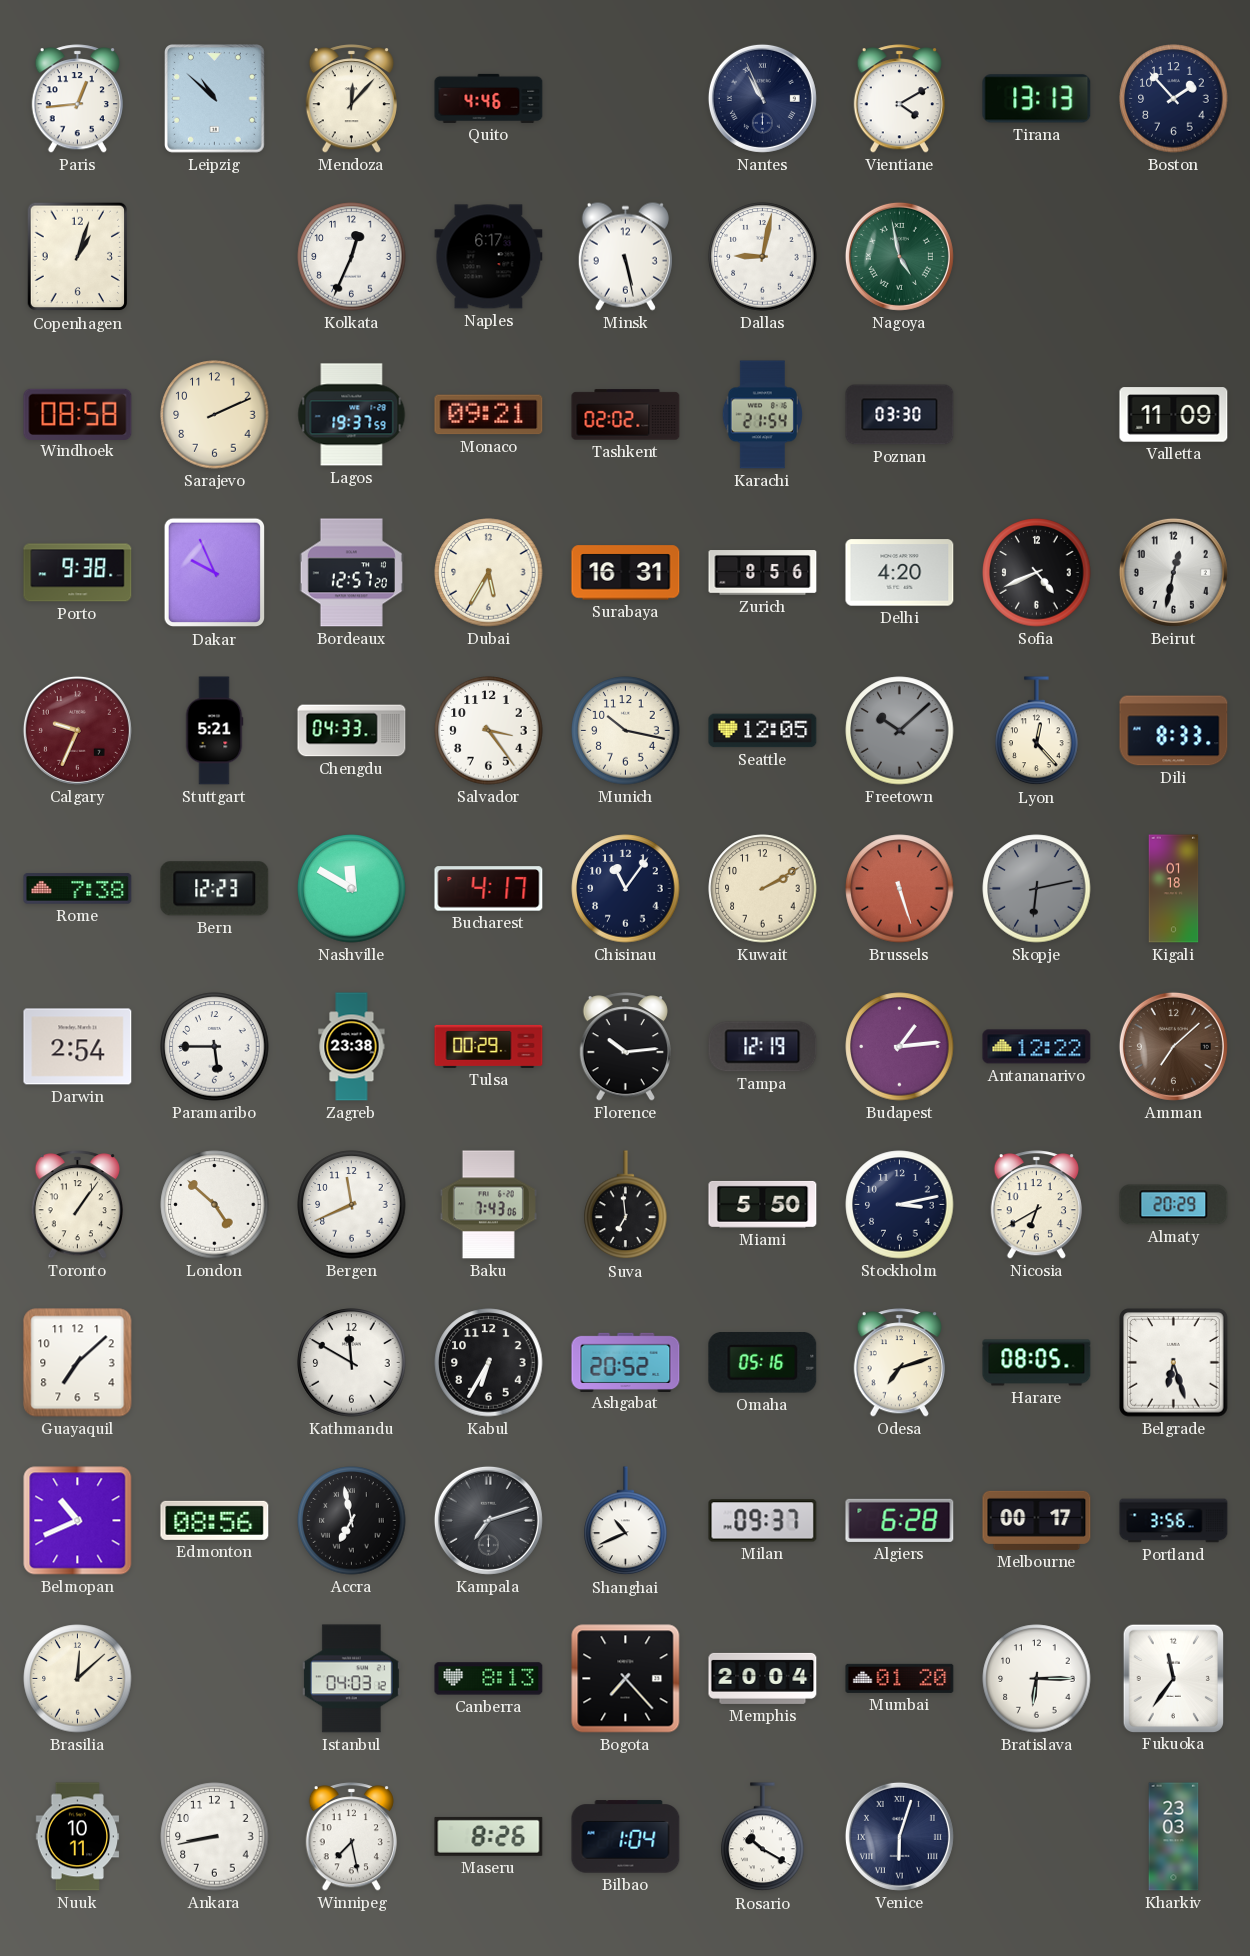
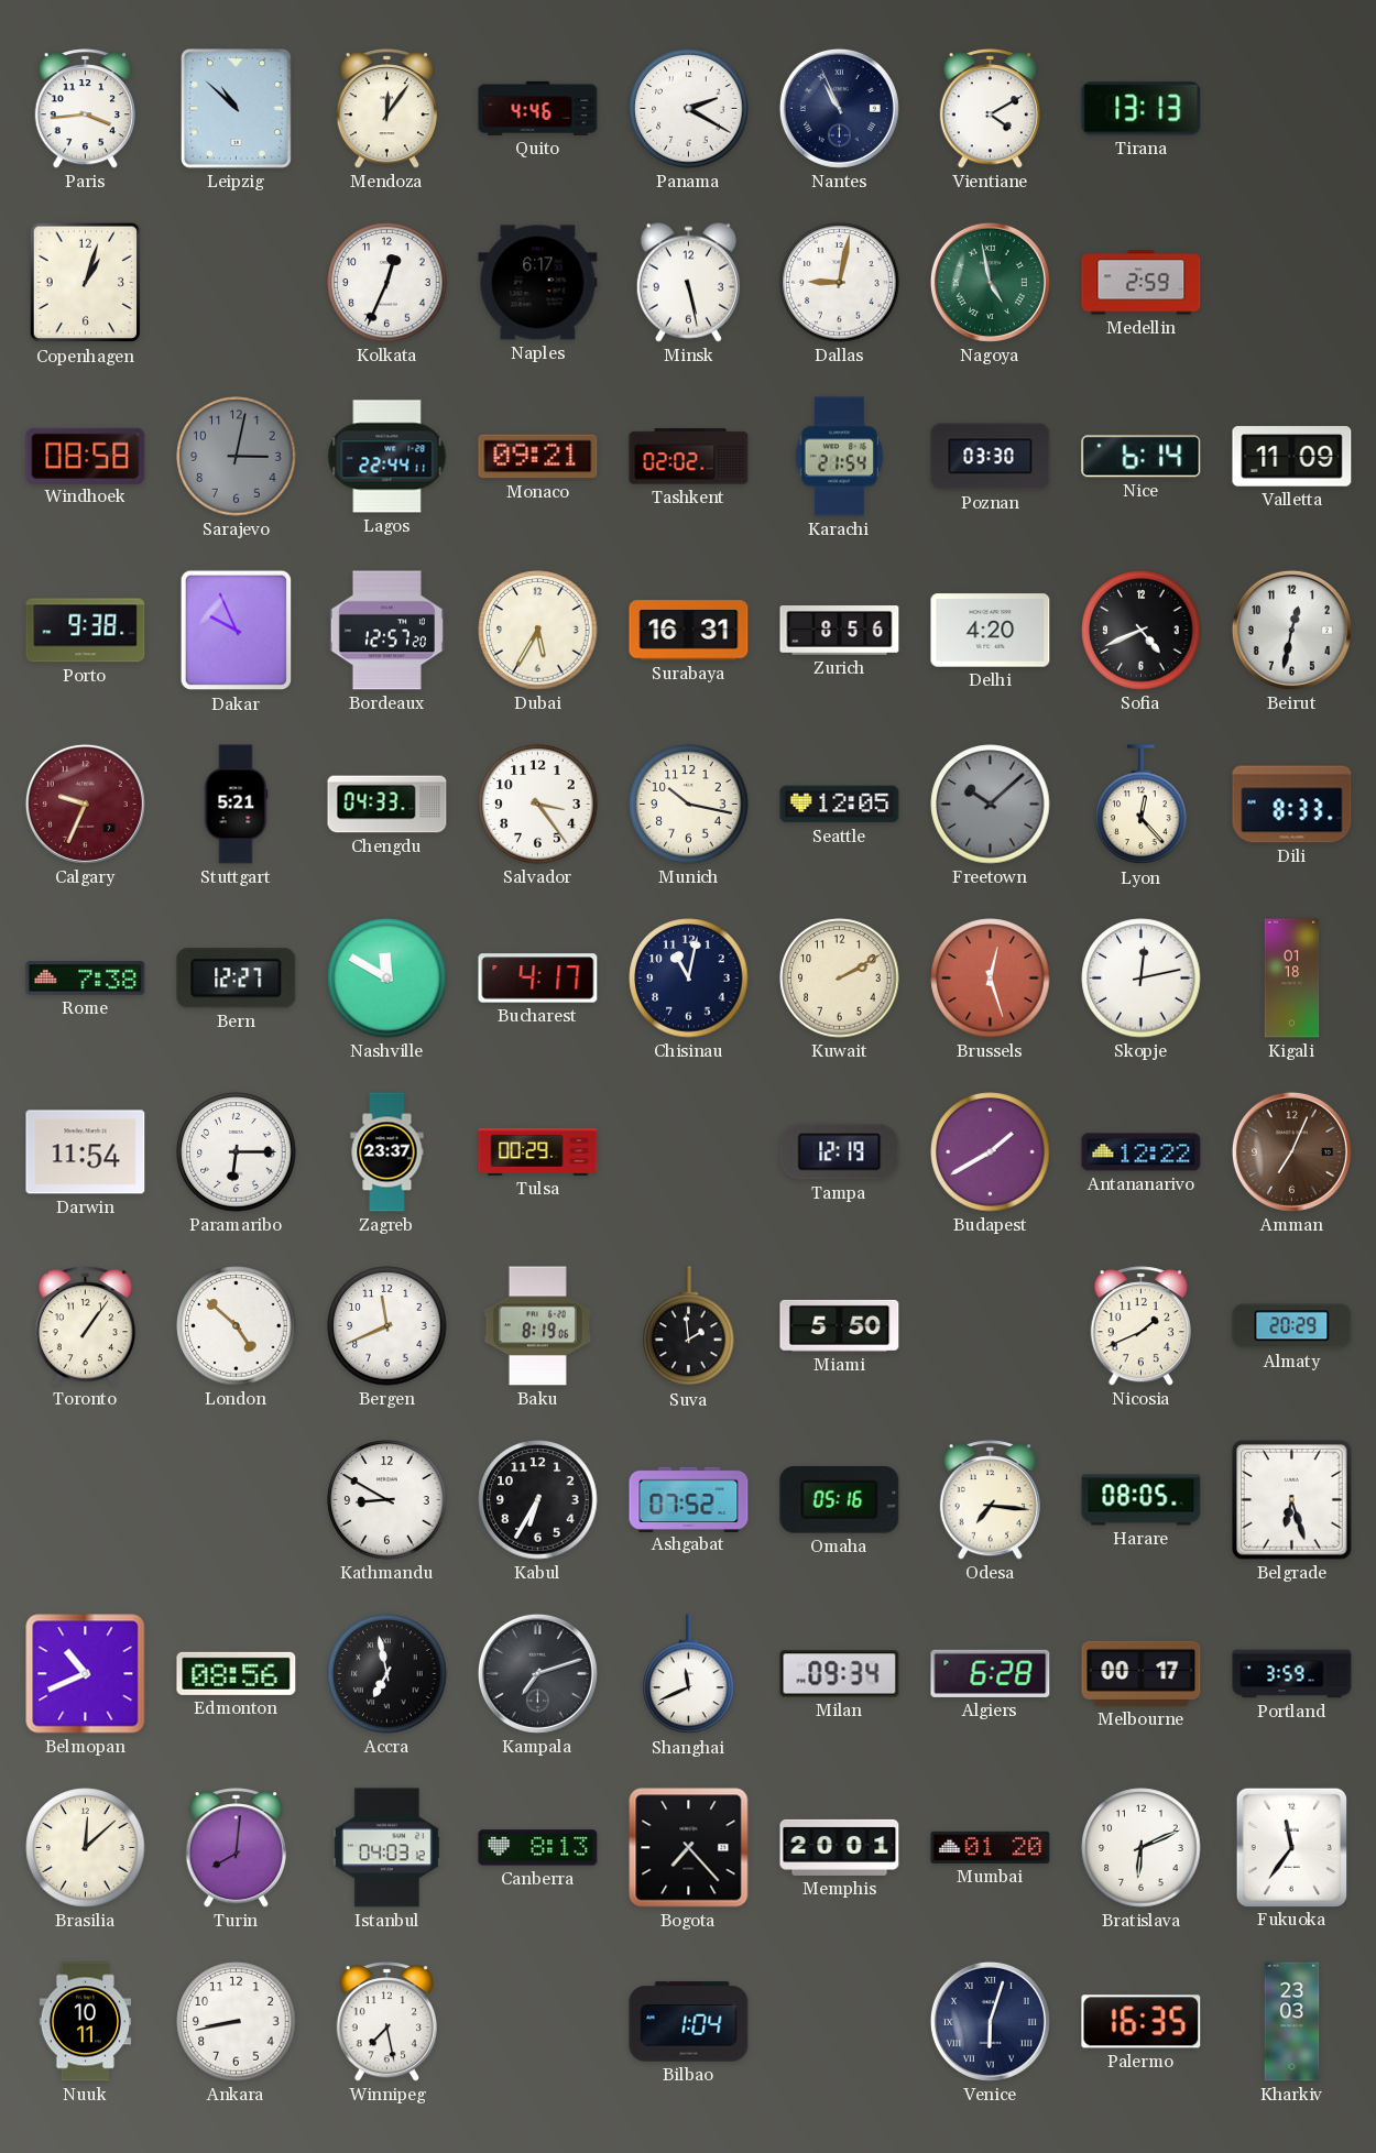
Paris: 12:44 -> 3:44
Mendoza: 12:07 -> 12:06
Panama: none -> 2:20
Boston: 1:53 -> none
Medellin: none -> 2:59
Sarajevo: 2:11 -> 3:02
Sarajevo dial: cream -> grey
Lagos: 19:37 -> 22:44
Nice: none -> 6:14
Bern: 12:23 -> 12:27
Chisinau: 11:06 -> 11:02
Brussels: 5:27 -> 12:27
Skopje: 6:13 -> 12:13
Skopje dial: grey -> white
Darwin: 2:54 -> 11:54
Paramaribo: 5:45 -> 6:15
Zagreb: 23:38 -> 23:37
Florence: 10:14 -> none
Budapest: 1:14 -> 1:40
Amman: 7:08 -> 7:04
Baku: 7:43 -> 8:19
Suva: 6:59 -> 1:59
Stockholm: 3:13 -> none
Nicosia: 6:40 -> 1:41
Guayaquil: 7:08 -> none
Kathmandu: 11:50 -> 8:50
Ashgabat: 20:52 -> 07:52
Odesa: 7:12 -> 7:16
Shanghai: 10:41 -> 11:41
Milan: 09:37 -> 09:34
Portland: 3:56 -> 3:59
Turin: none -> 8:01
Memphis: 20:04 -> 20:01
Bratislava: 6:15 -> 6:11
Maseru: 8:26 -> none
Rosario: 10:20 -> none
Palermo: none -> 16:35
